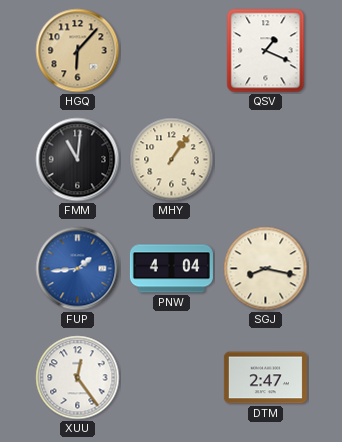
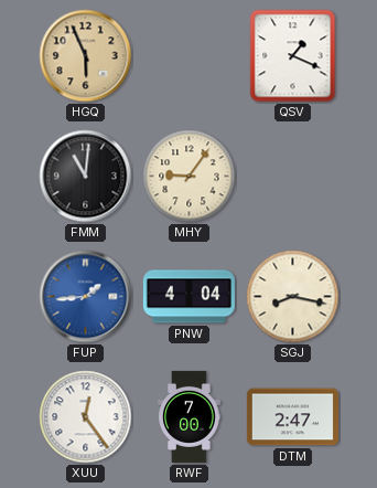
HGQ: 6:07 -> 5:56
MHY: 1:06 -> 9:06
RWF: none -> 7:00
